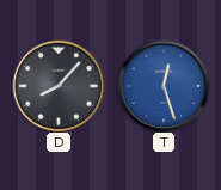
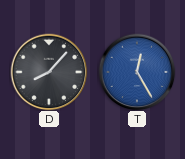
T: 12:27 -> 12:25
